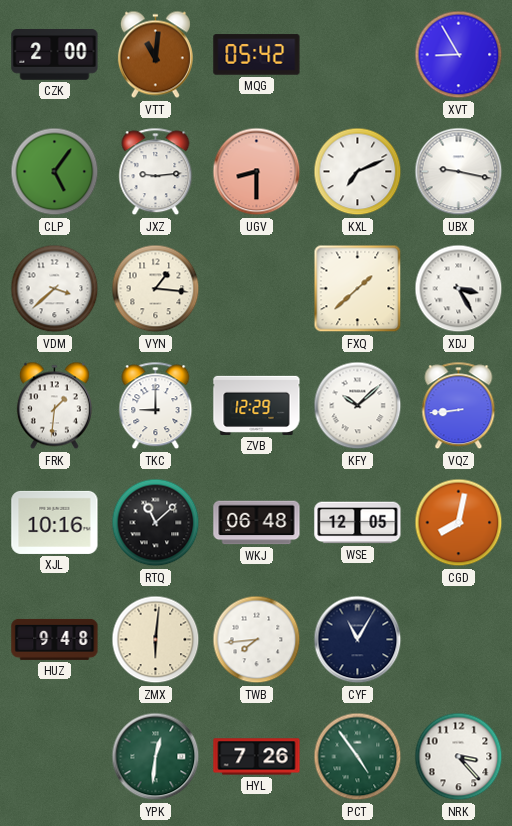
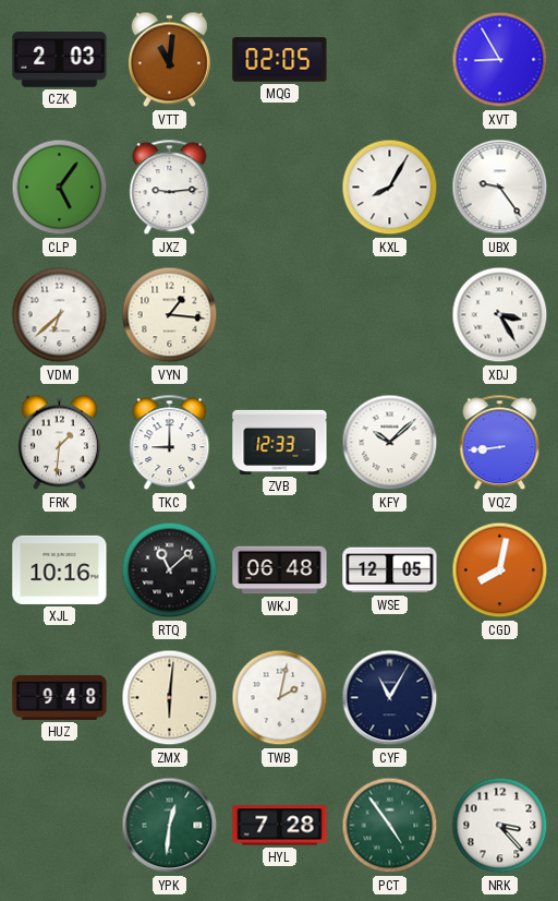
CZK: 2:00 -> 2:03
MQG: 05:42 -> 02:05
UGV: 8:30 -> none
KXL: 7:11 -> 8:05
UBX: 9:17 -> 9:24
VDM: 3:38 -> 6:38
FXQ: 1:38 -> none
ZVB: 12:29 -> 12:33
TWB: 7:44 -> 2:02
HYL: 7:26 -> 7:28
